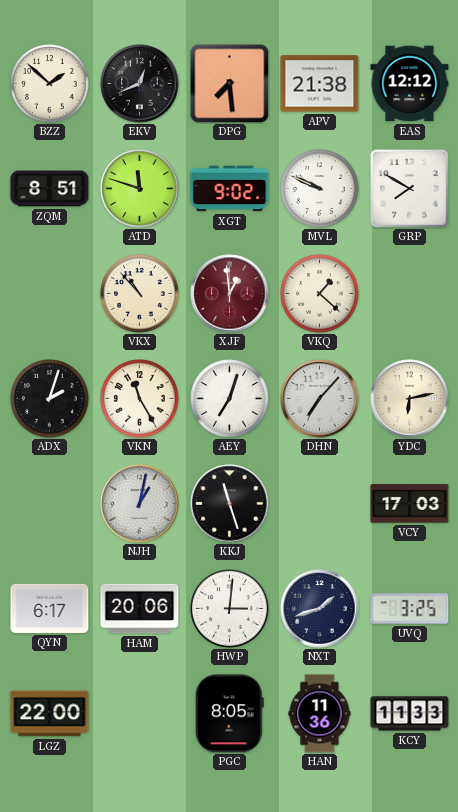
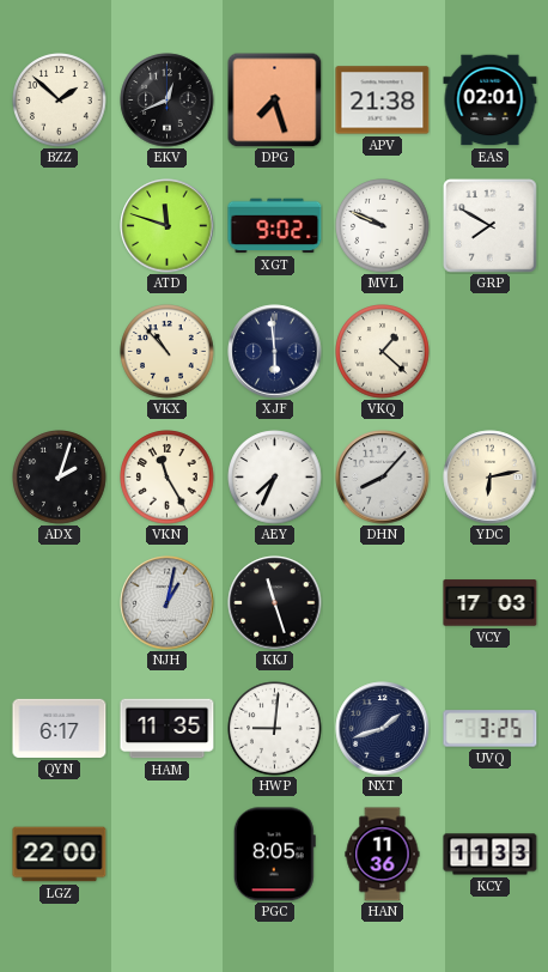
DPG: 7:29 -> 7:27
EAS: 12:12 -> 02:01
ZQM: 8:51 -> none
XJF: 12:59 -> 5:59
XJF dial: burgundy -> navy
AEY: 7:03 -> 7:34
DHN: 7:07 -> 8:07
HAM: 20:06 -> 11:35
HWP: 3:01 -> 9:01
